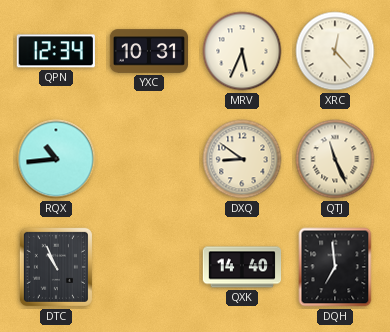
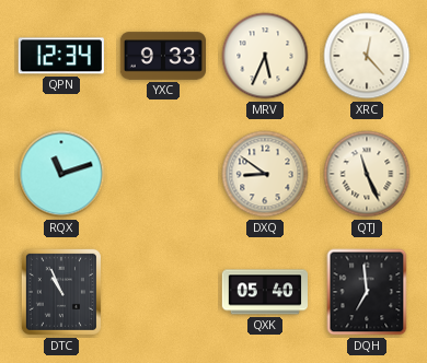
YXC: 10:31 -> 9:33
RQX: 10:44 -> 11:12
QXK: 14:40 -> 05:40
